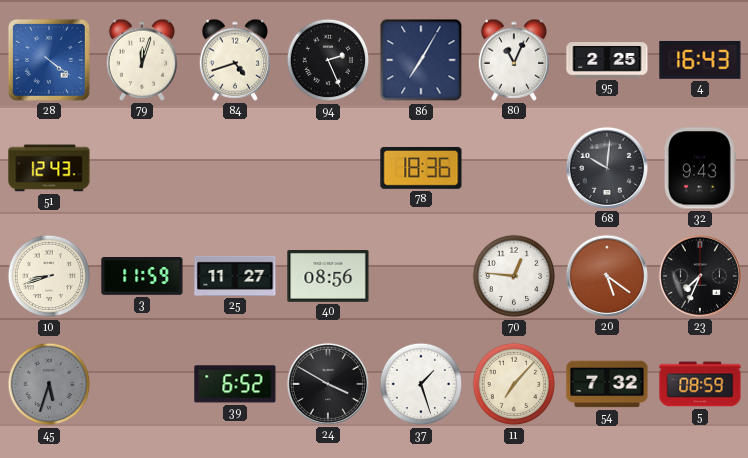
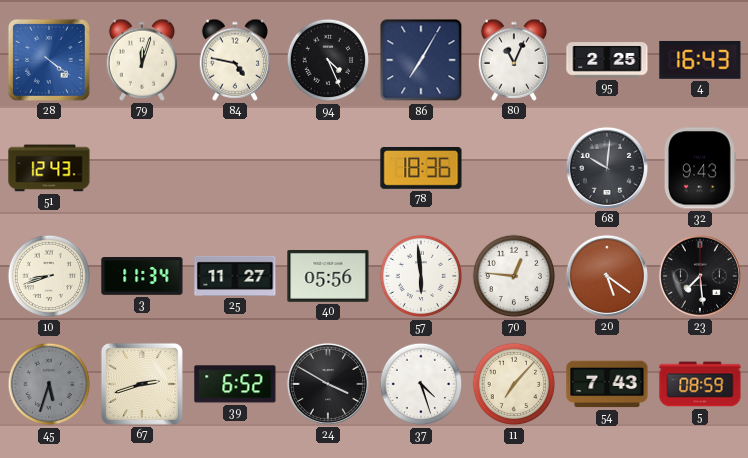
84: 4:42 -> 4:47
94: 2:26 -> 4:26
3: 11:59 -> 11:34
40: 08:56 -> 05:56
57: none -> 5:59
23: 7:34 -> 7:29
67: none -> 2:42
37: 1:27 -> 4:27
54: 7:32 -> 7:43
